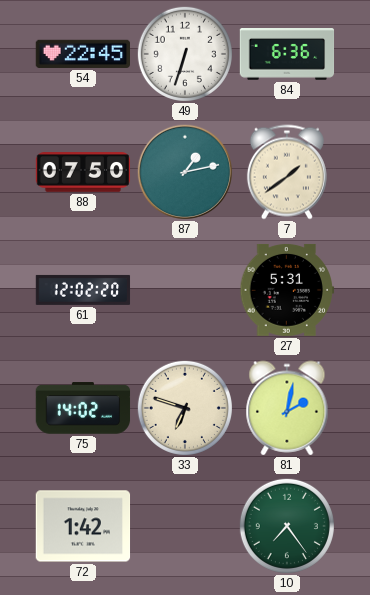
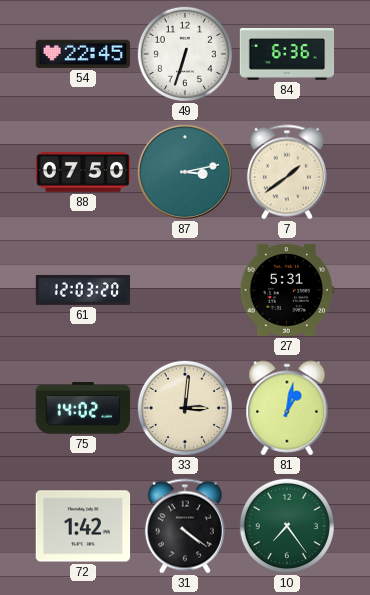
87: 1:13 -> 3:13
61: 12:02 -> 12:03
33: 6:48 -> 3:01
81: 2:02 -> 1:02
31: none -> 4:21
